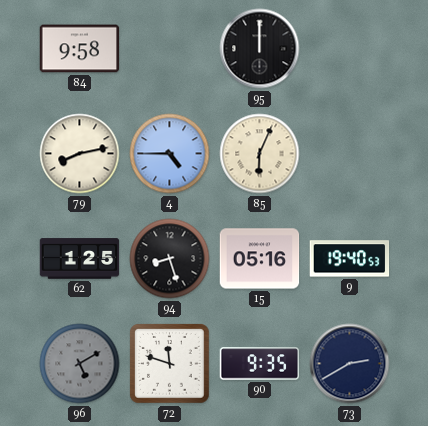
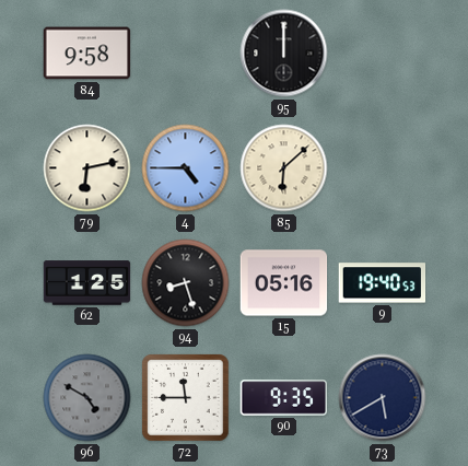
79: 8:13 -> 6:13
85: 6:04 -> 6:08
96: 5:10 -> 4:50
72: 11:48 -> 11:45
73: 2:40 -> 5:40
